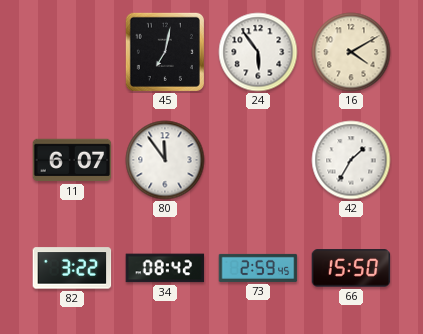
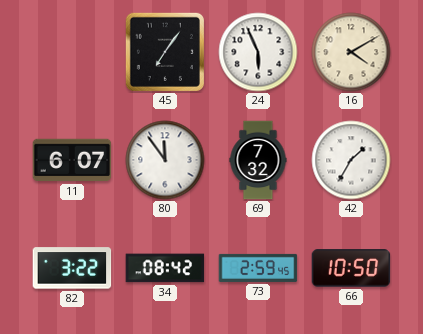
45: 7:02 -> 7:06
24: 5:54 -> 5:56
69: none -> 7:32
66: 15:50 -> 10:50
